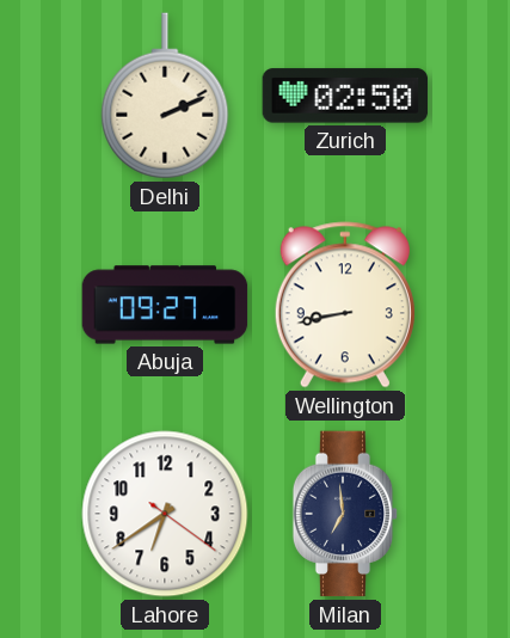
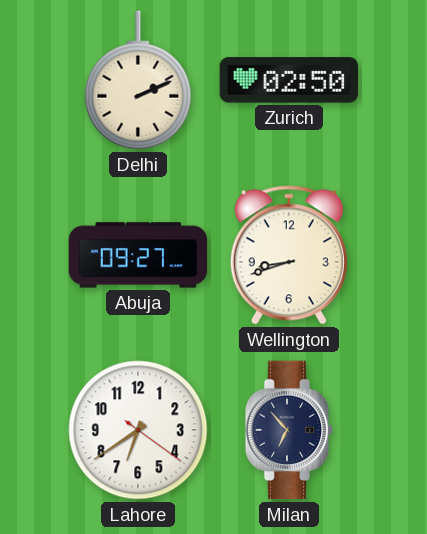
Wellington: 8:43 -> 8:42
Milan: 6:59 -> 6:53
